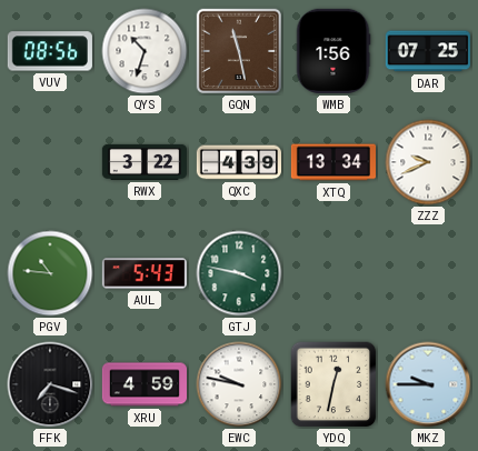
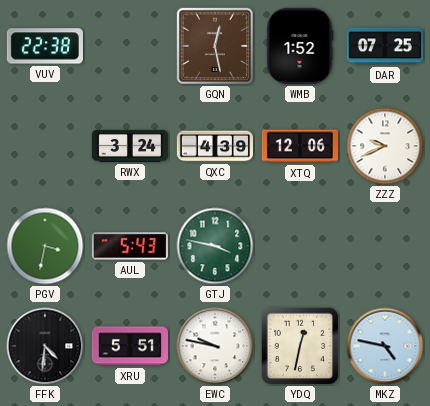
VUV: 08:56 -> 22:38
QYS: 10:33 -> none
GQN: 11:28 -> 12:28
WMB: 1:56 -> 1:52
RWX: 3:22 -> 3:24
XTQ: 13:34 -> 12:06
PGV: 10:46 -> 3:32
FFK: 7:18 -> 4:31
XRU: 4:59 -> 5:51
MKZ: 9:45 -> 4:47
